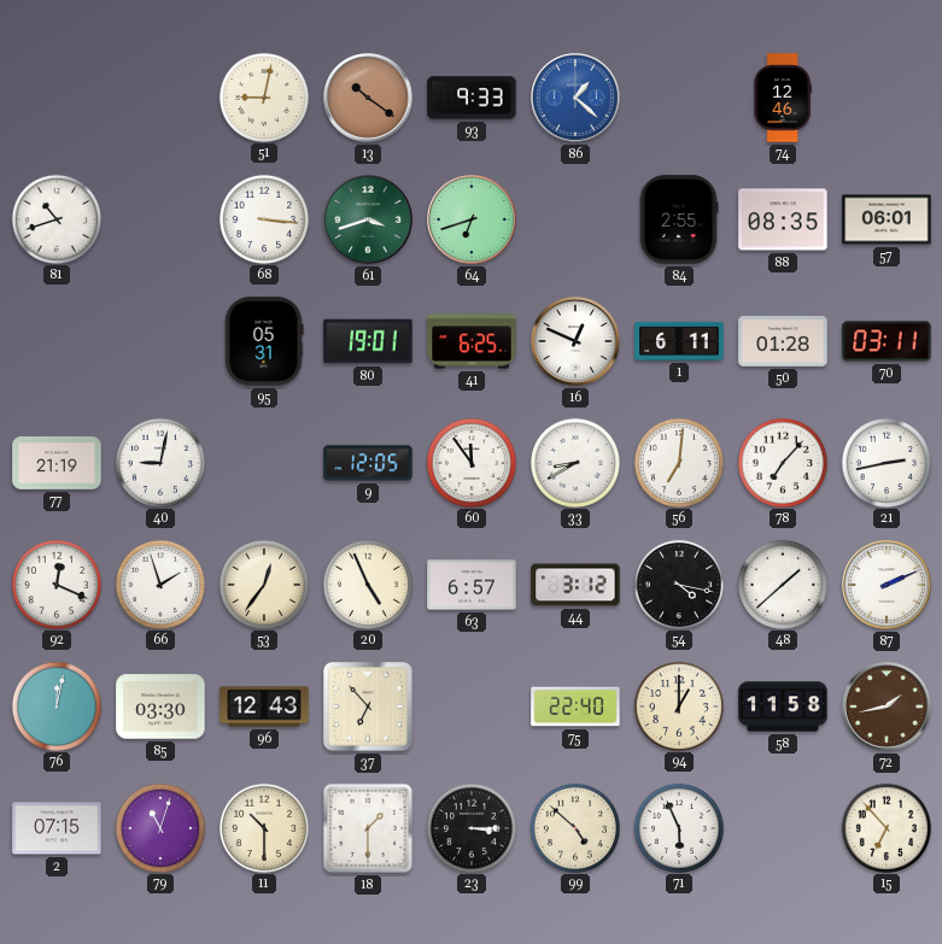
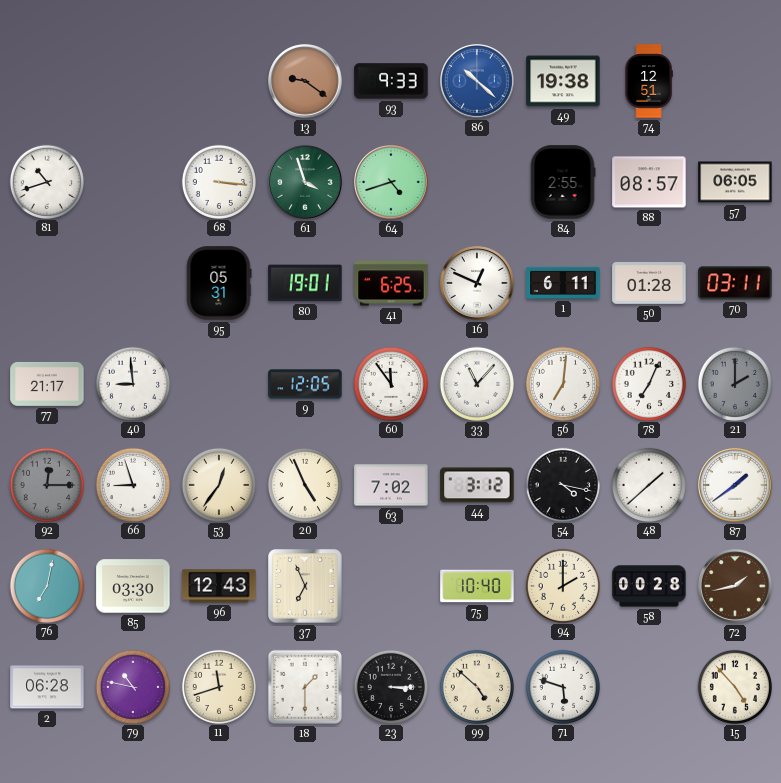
51: 9:02 -> none
13: 10:21 -> 9:21
86: 1:22 -> 10:22
49: none -> 19:38
74: 12:46 -> 12:51
61: 3:42 -> 3:57
64: 6:42 -> 4:42
88: 08:35 -> 08:57
57: 06:01 -> 06:05
77: 21:19 -> 21:17
40: 9:02 -> 8:59
33: 8:40 -> 11:07
78: 7:07 -> 7:04
21: 2:43 -> 2:00
21 dial: white -> grey
92: 12:19 -> 12:15
92 dial: white -> grey
66: 1:57 -> 8:57
63: 6:57 -> 7:02
87: 2:11 -> 1:39
76: 12:02 -> 7:02
37: 6:53 -> 6:56
75: 22:40 -> 10:40
94: 1:00 -> 2:00
58: 11:58 -> 00:28
2: 07:15 -> 06:28
79: 11:03 -> 10:47
11: 10:30 -> 11:42
71: 5:56 -> 5:48
15: 6:53 -> 4:53
